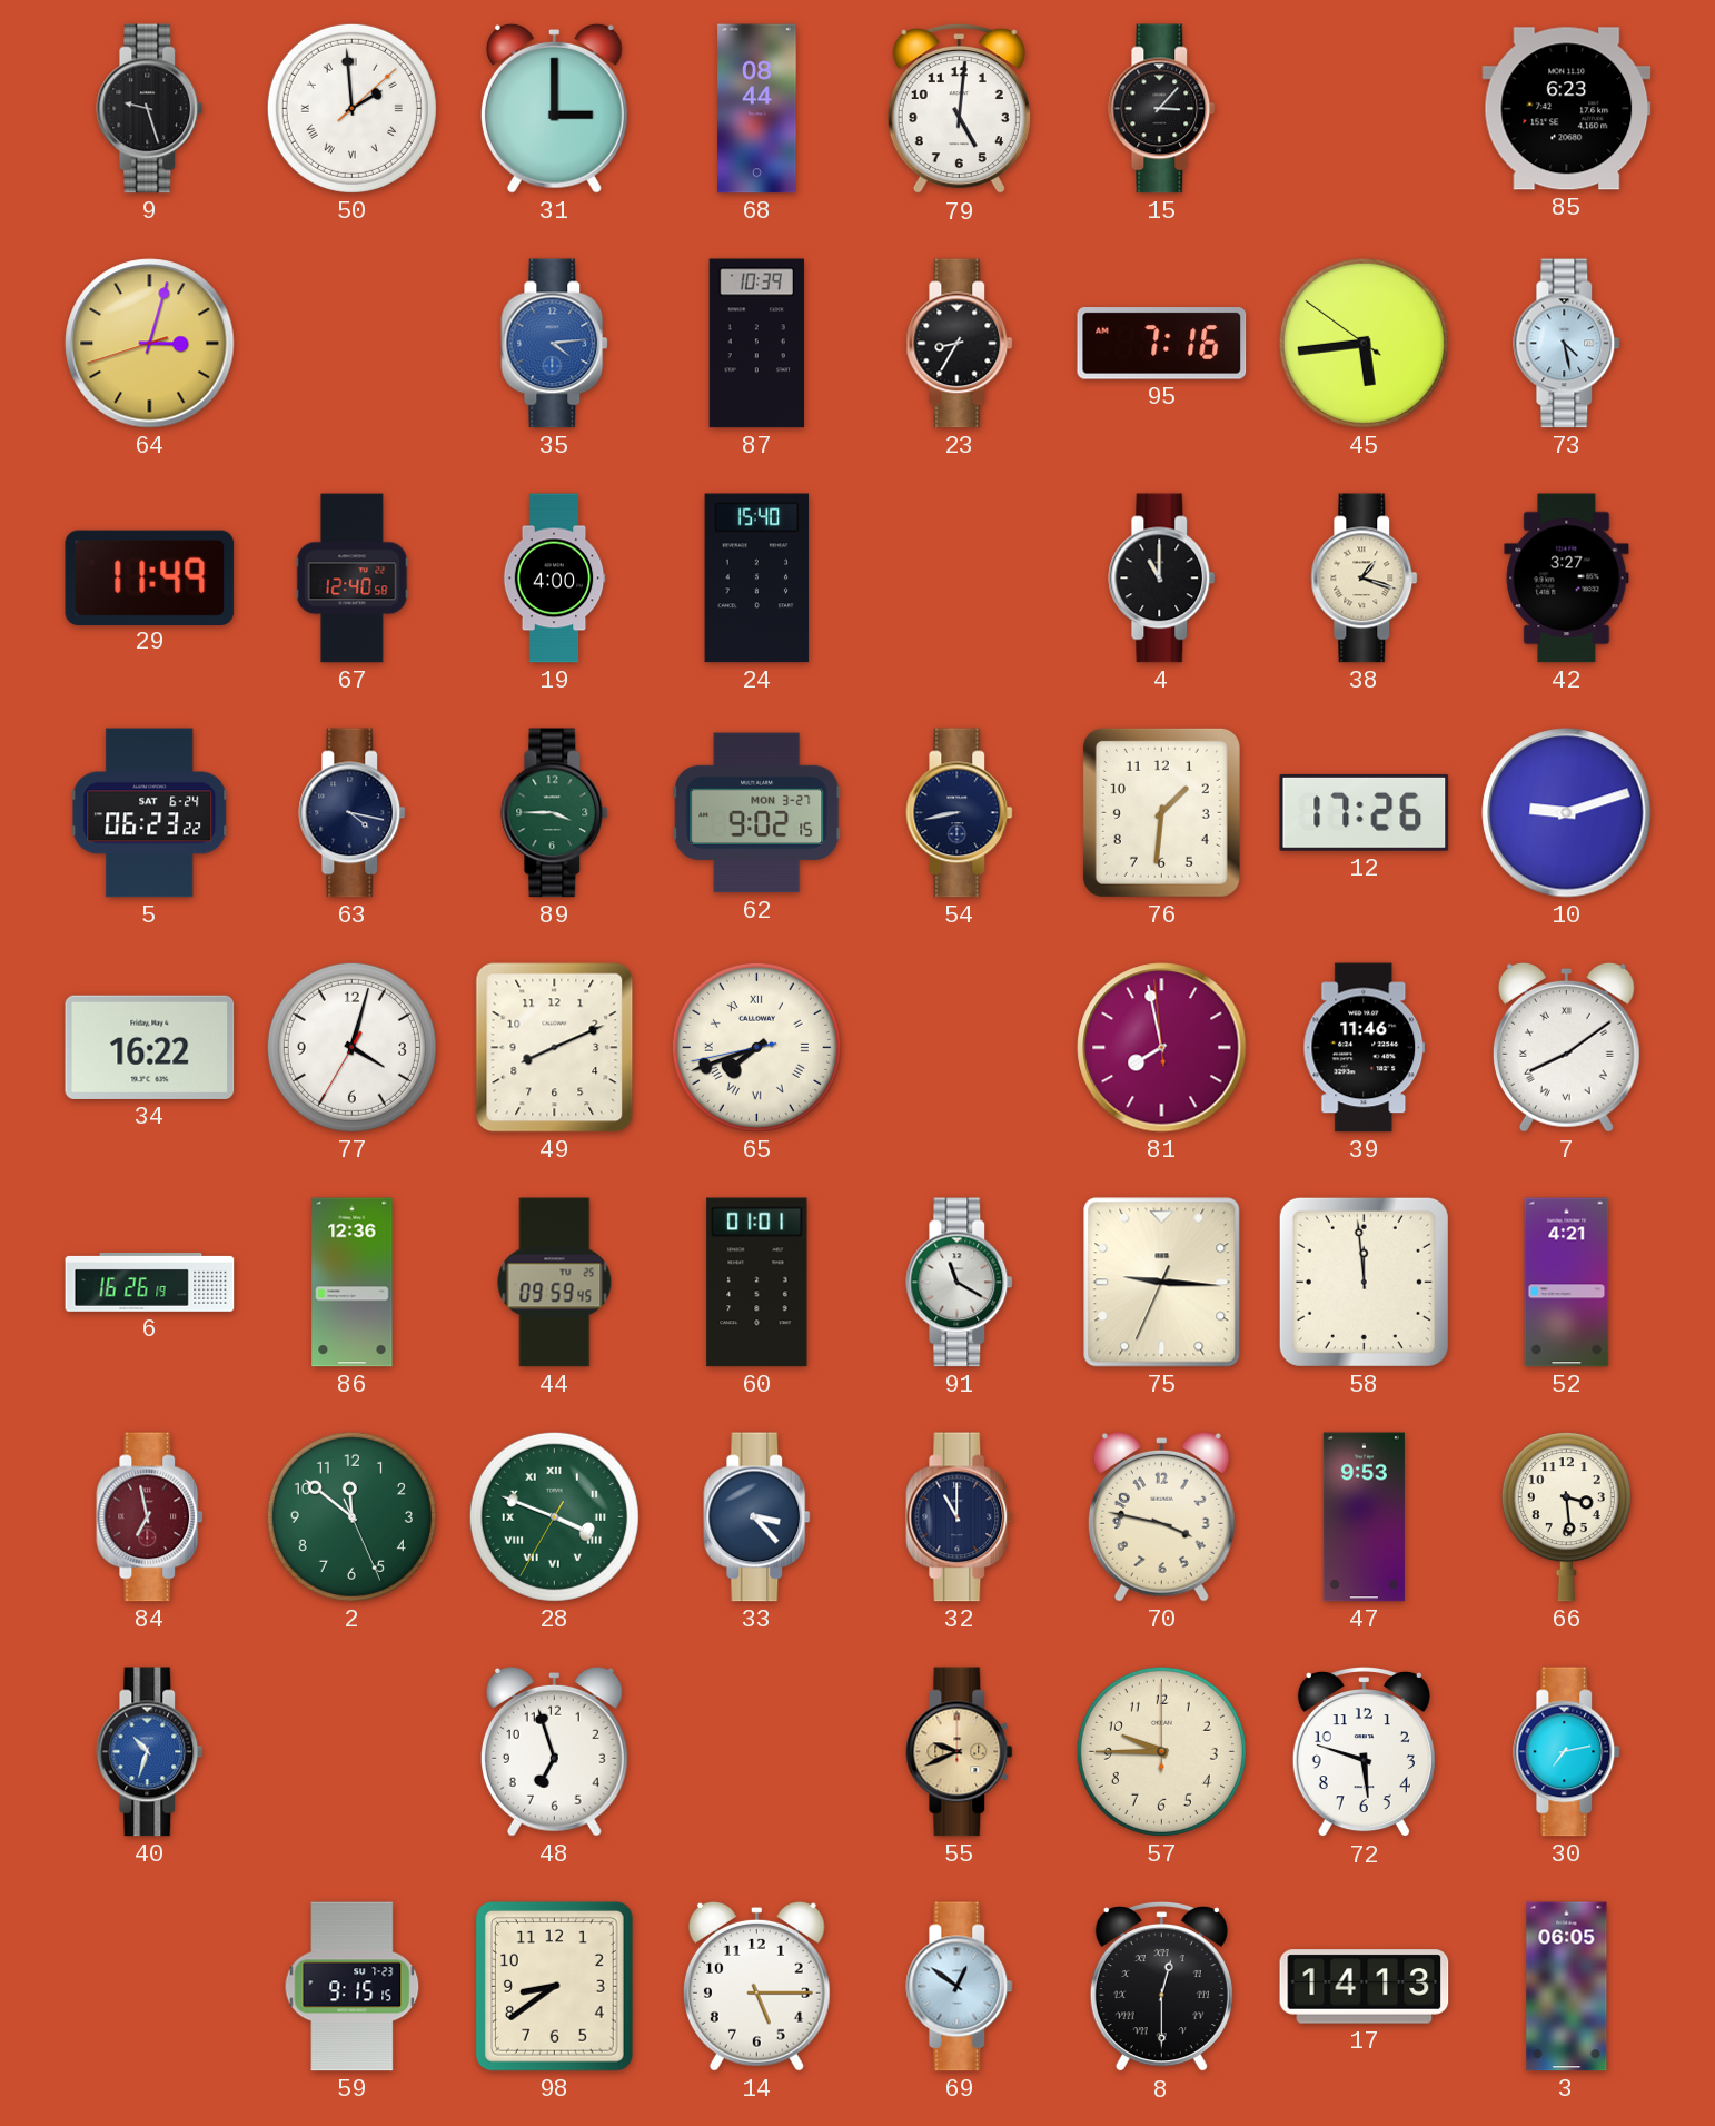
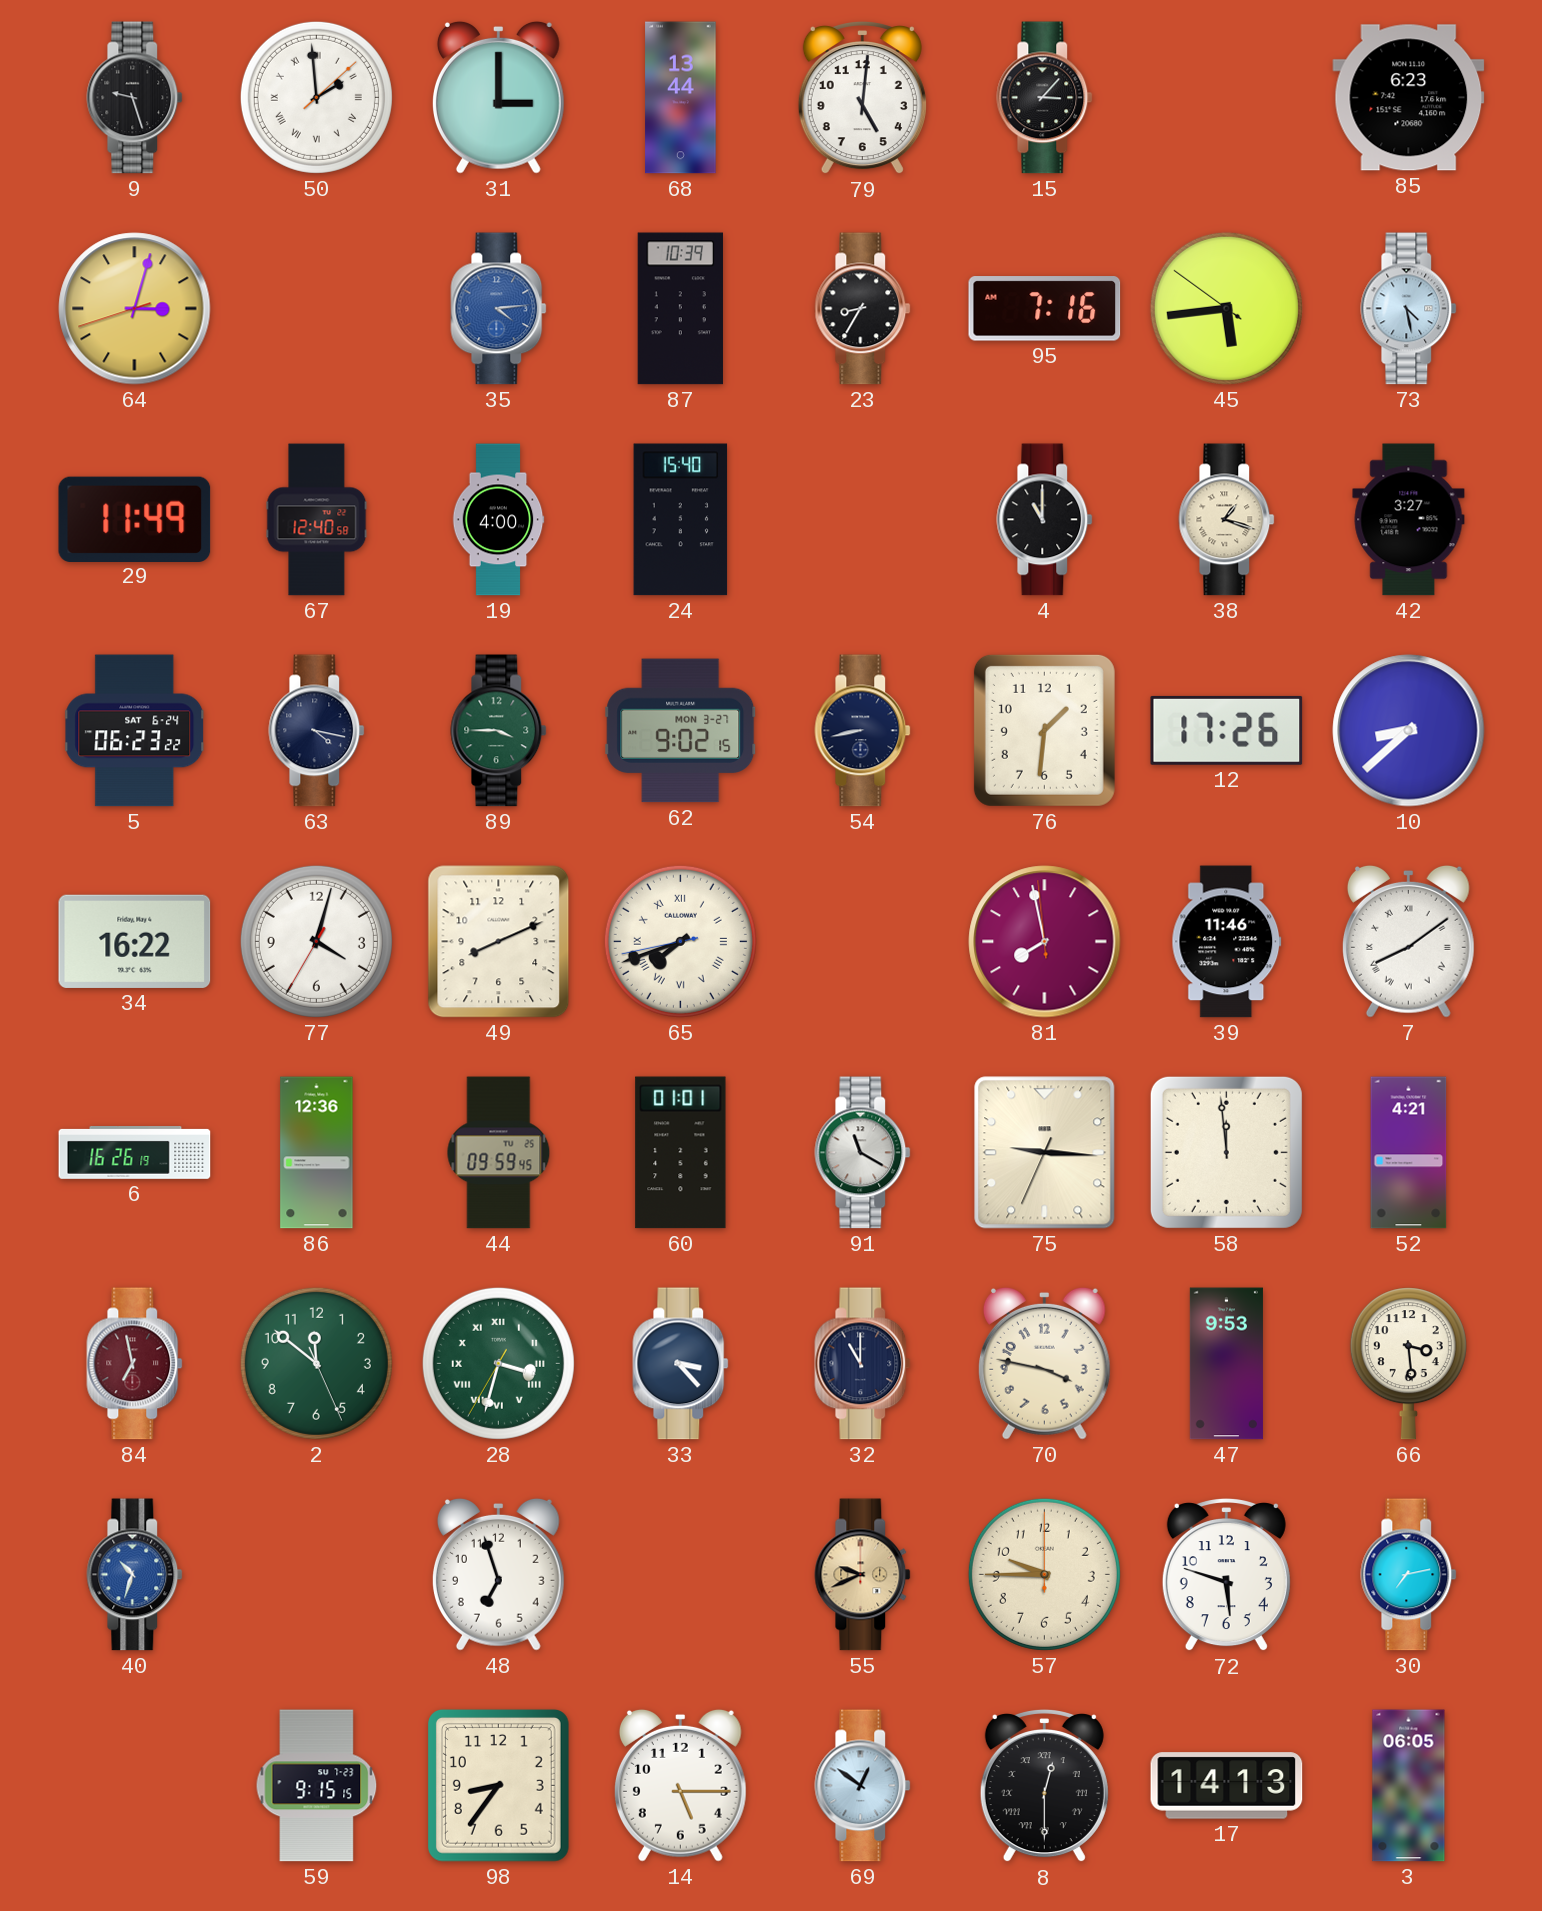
68: 08:44 -> 13:44
10: 9:12 -> 8:38
28: 3:48 -> 3:32
98: 8:39 -> 8:36
